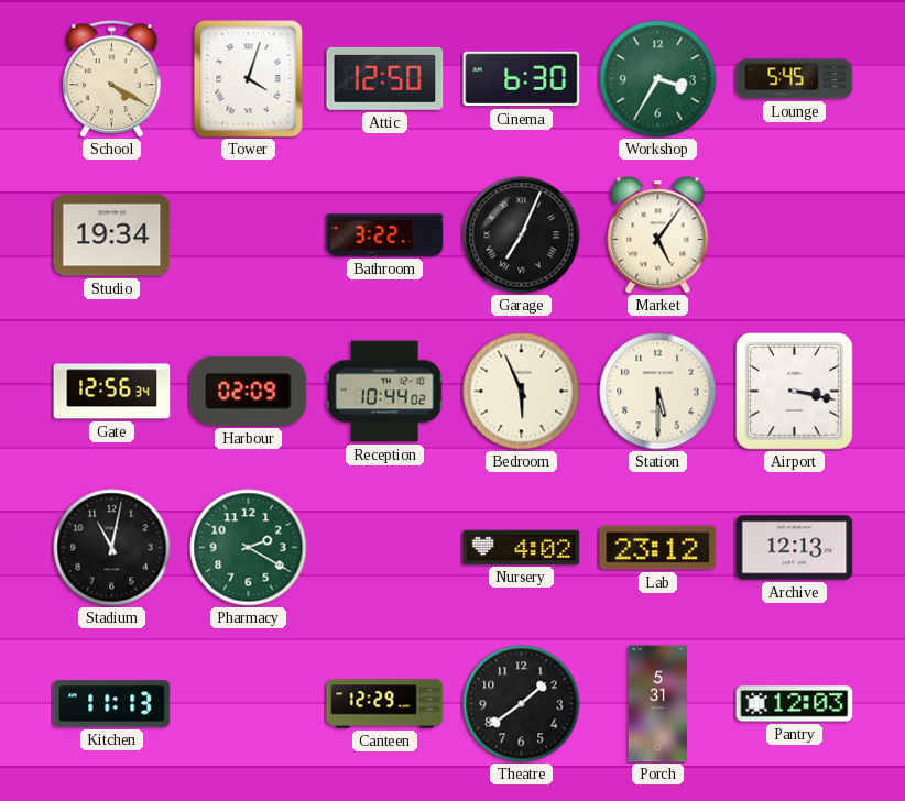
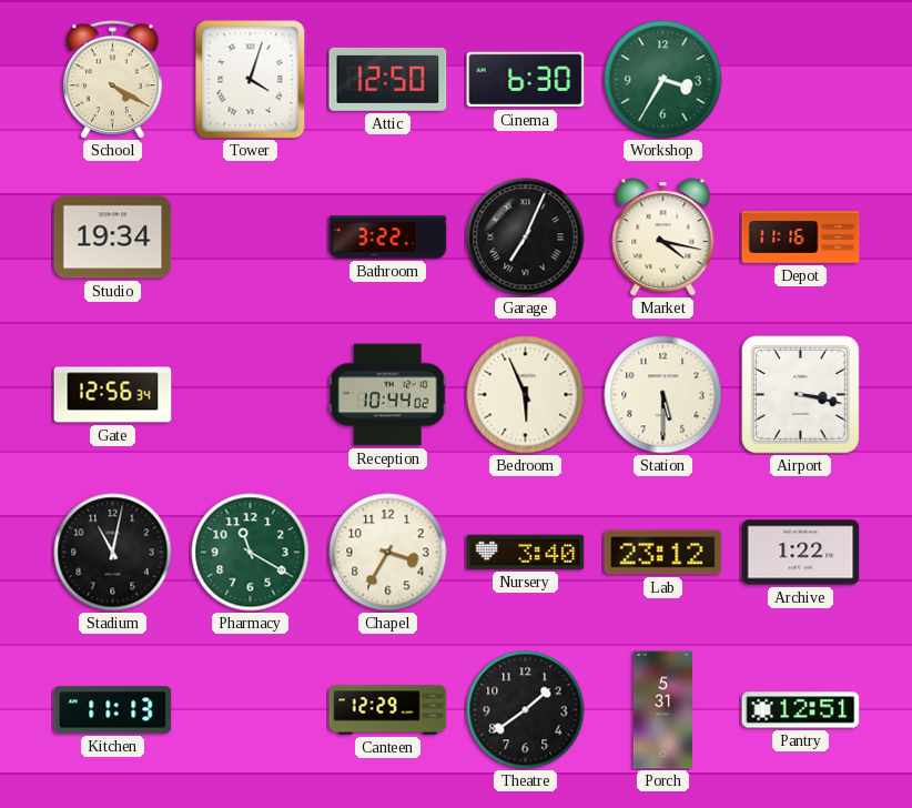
Lounge: 5:45 -> none
Market: 5:06 -> 4:17
Depot: none -> 11:16
Harbour: 02:09 -> none
Pharmacy: 2:20 -> 11:20
Chapel: none -> 3:35
Nursery: 4:02 -> 3:40
Archive: 12:13 -> 1:22
Pantry: 12:03 -> 12:51
